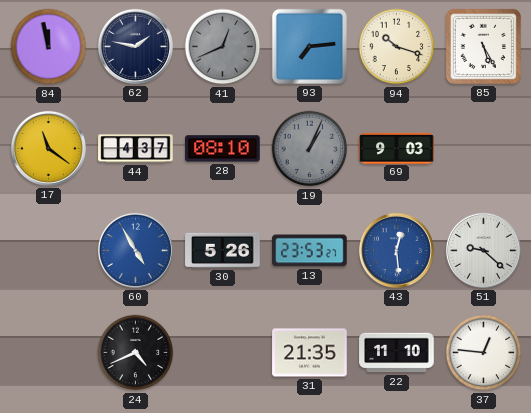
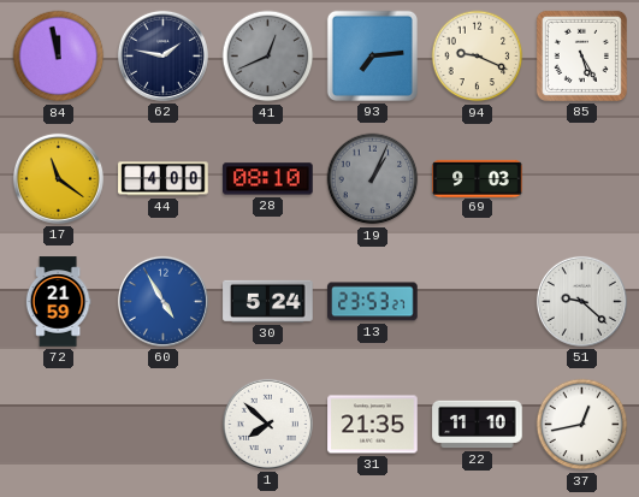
94: 10:18 -> 9:19
44: 4:37 -> 4:00
72: none -> 21:59
30: 5:26 -> 5:24
43: 12:29 -> none
24: 4:41 -> none
1: none -> 7:52
37: 12:46 -> 12:43
